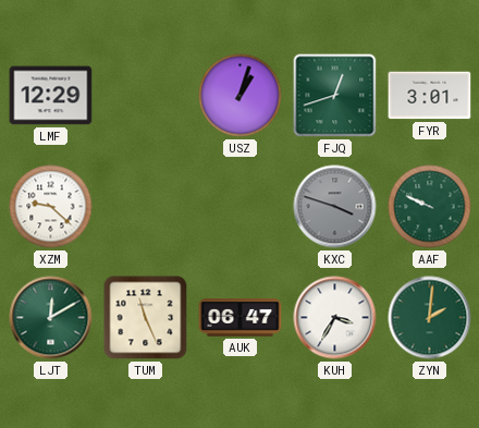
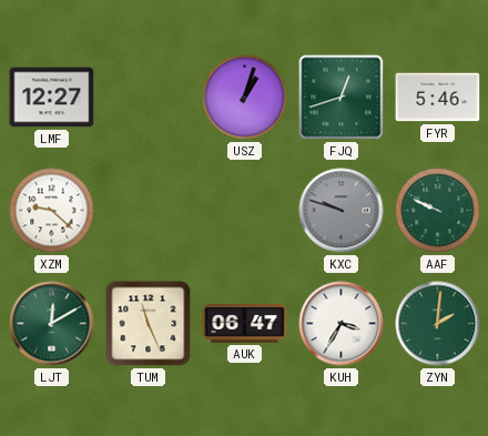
LMF: 12:29 -> 12:27
FYR: 3:01 -> 5:46
KXC: 3:48 -> 9:48
